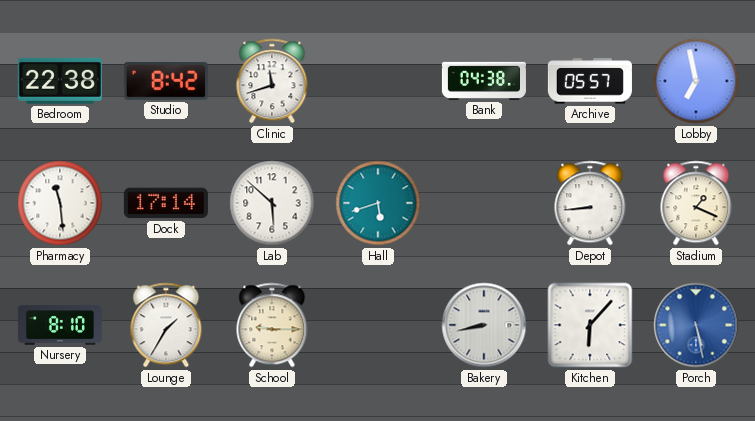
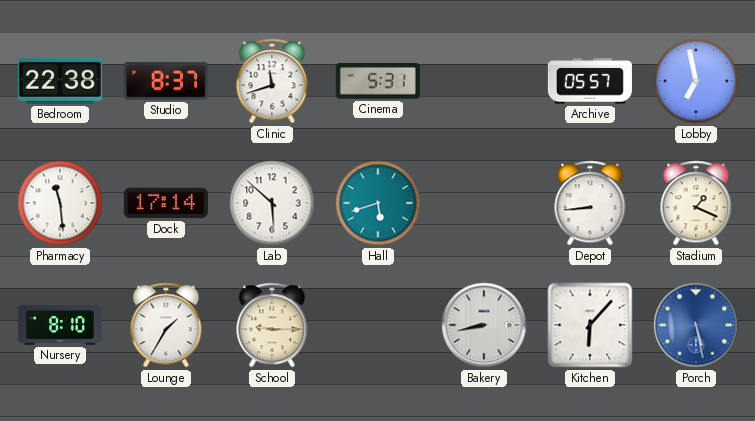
Studio: 8:42 -> 8:37
Cinema: none -> 5:31
Bank: 04:38 -> none
